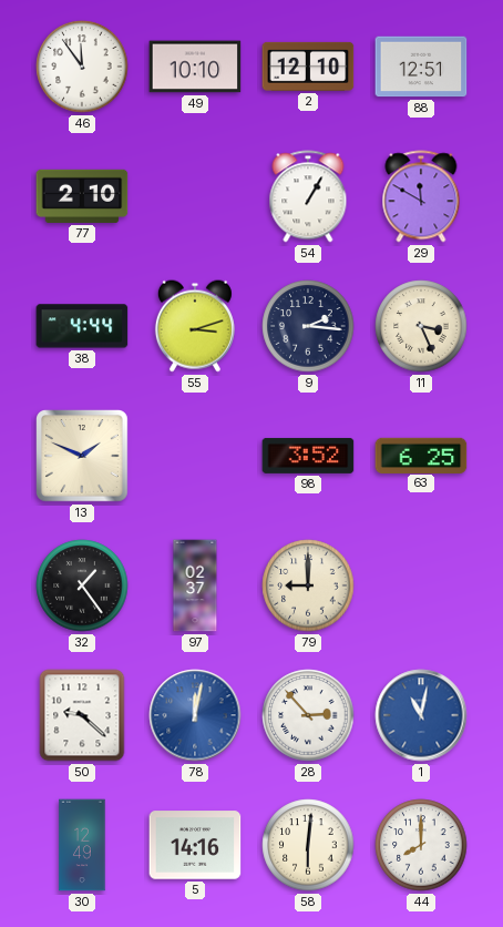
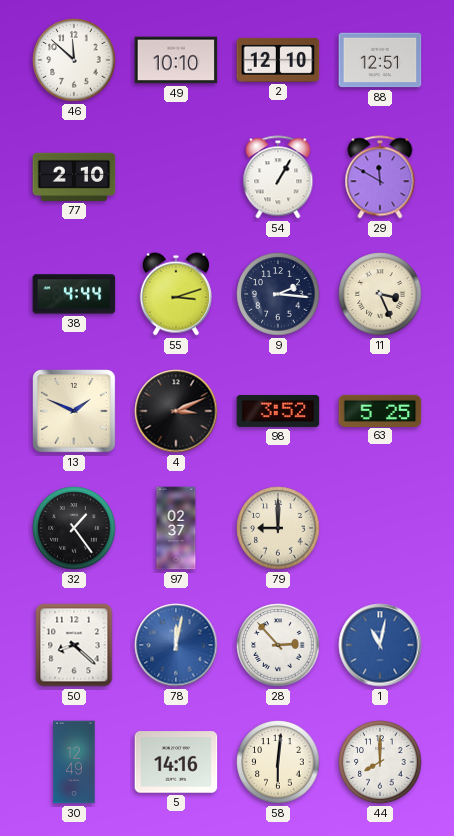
46: 11:54 -> 11:52
4: none -> 3:11
63: 6:25 -> 5:25
50: 9:22 -> 8:22
